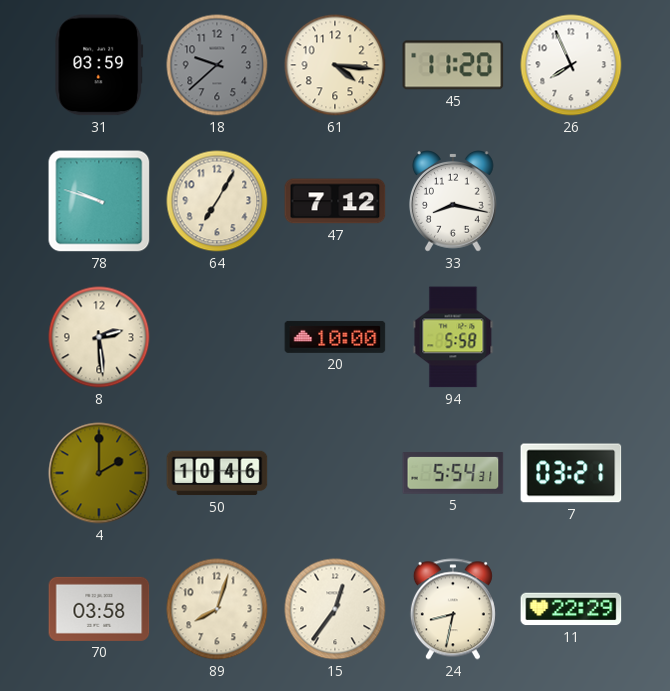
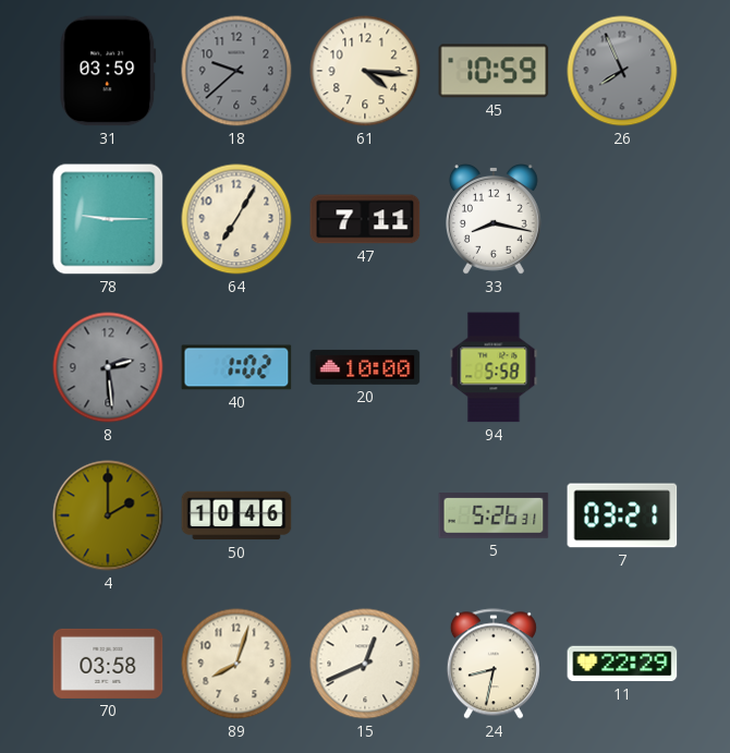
45: 11:20 -> 10:59
26 dial: white -> grey
78: 9:48 -> 9:15
47: 7:12 -> 7:11
8 dial: cream -> grey
40: none -> 1:02
5: 5:54 -> 5:26
15: 12:36 -> 12:41
